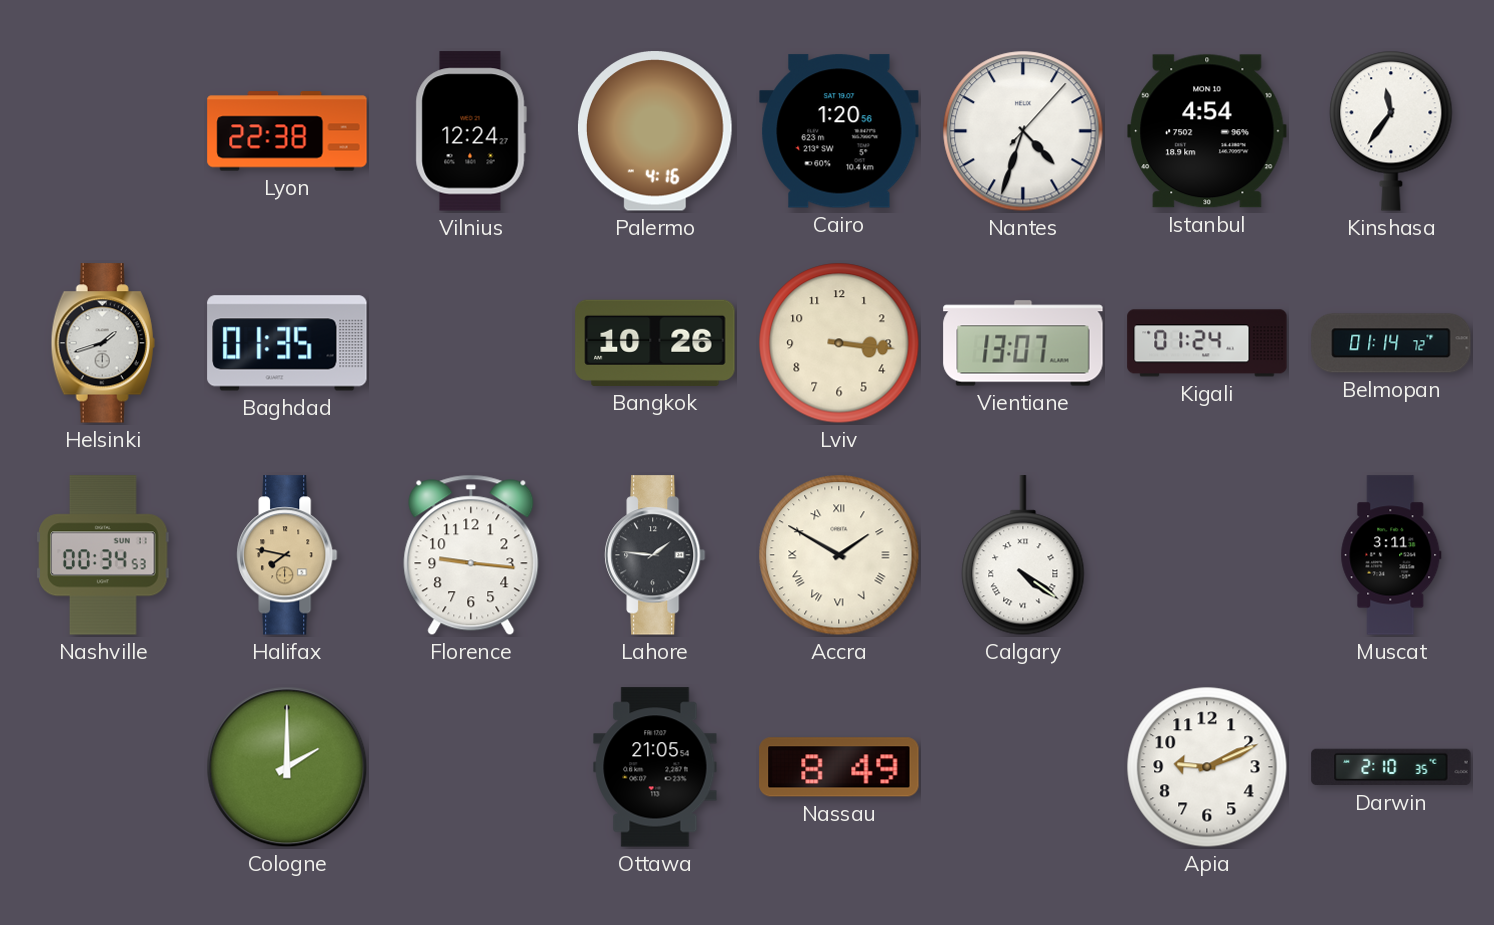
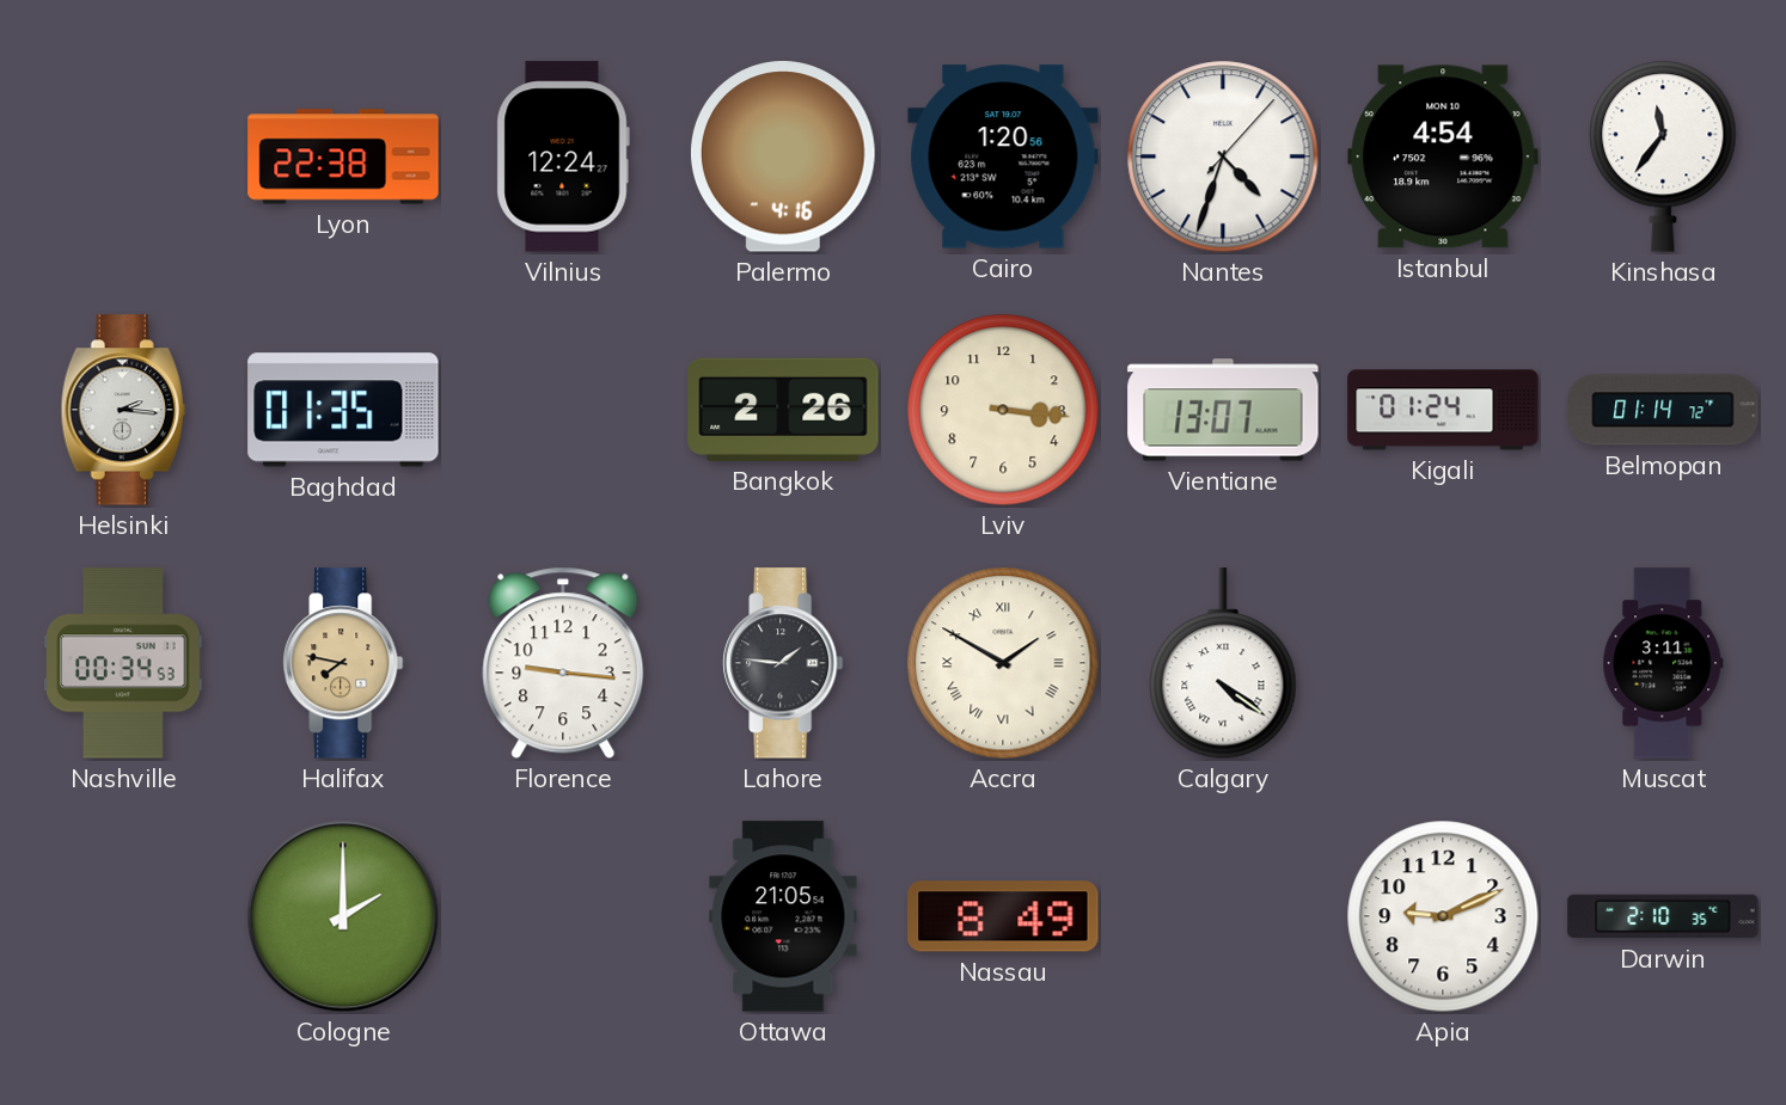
Helsinki: 1:42 -> 2:16
Bangkok: 10:26 -> 2:26
